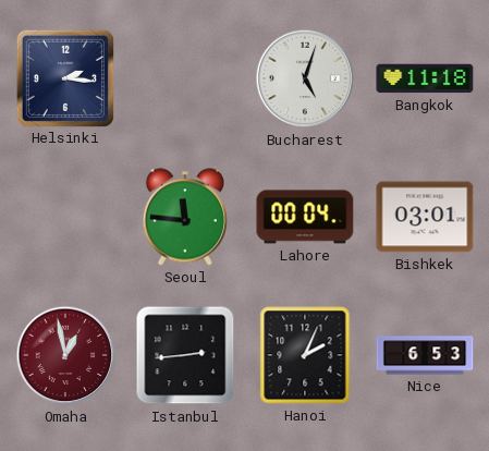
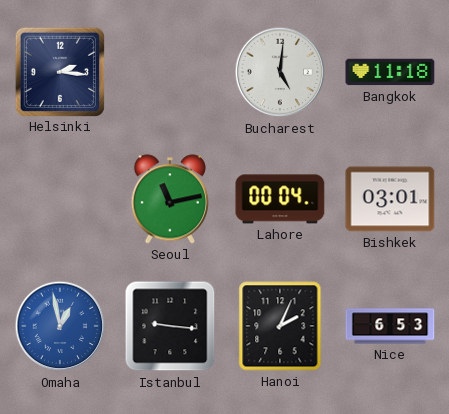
Bucharest: 5:03 -> 5:01
Seoul: 11:46 -> 11:13
Omaha dial: burgundy -> blue
Istanbul: 2:44 -> 9:16
